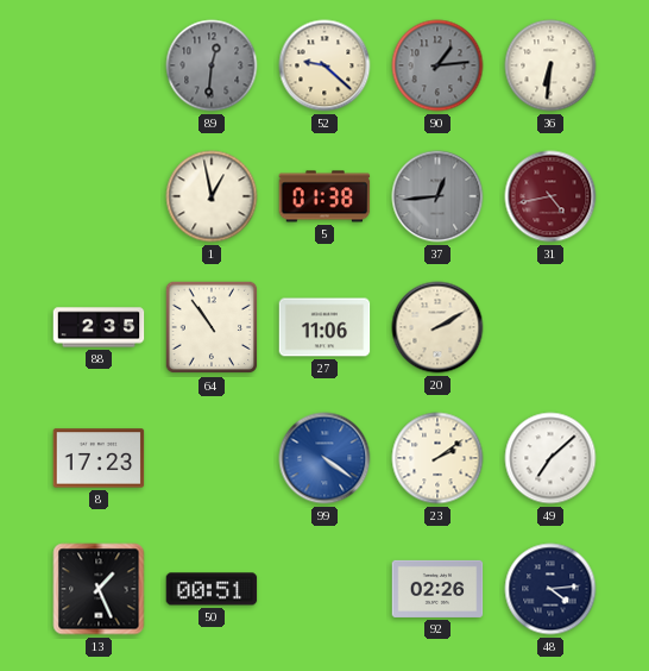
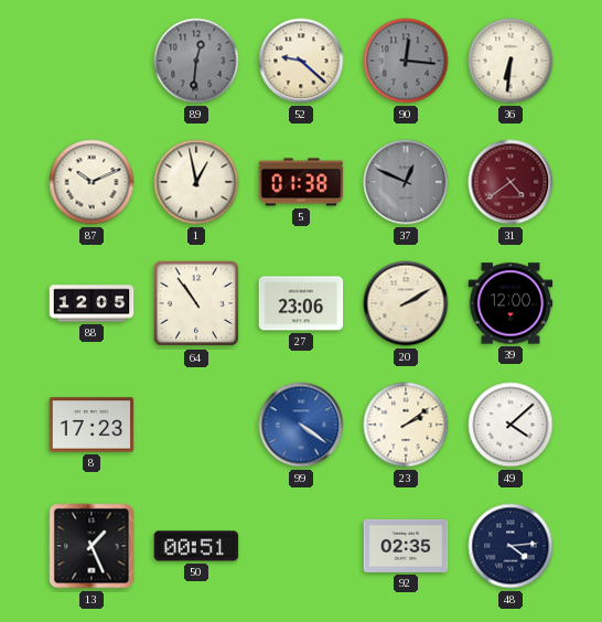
90: 1:14 -> 12:16
87: none -> 10:11
37: 12:44 -> 12:49
31: 4:43 -> 4:39
88: 2:35 -> 12:05
27: 11:06 -> 23:06
39: none -> 12:00
49: 7:08 -> 4:08
92: 02:26 -> 02:35
